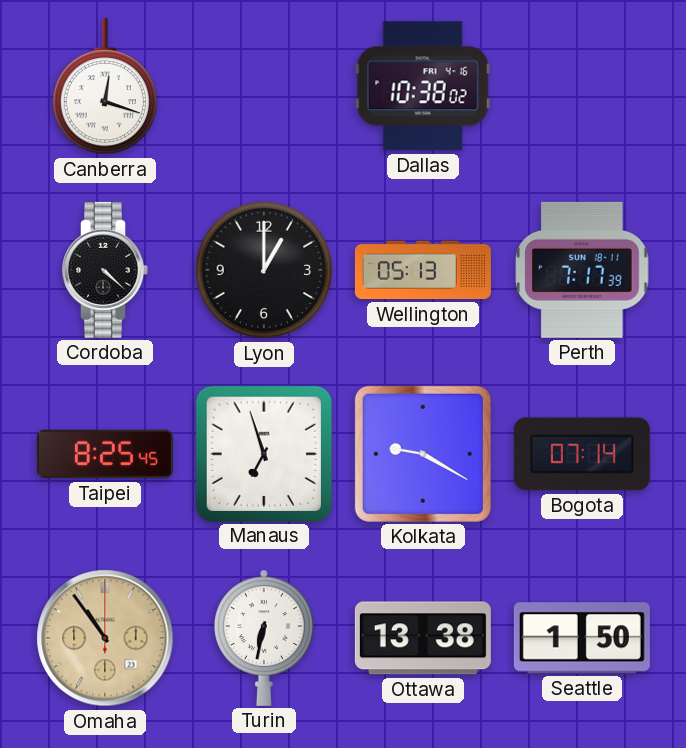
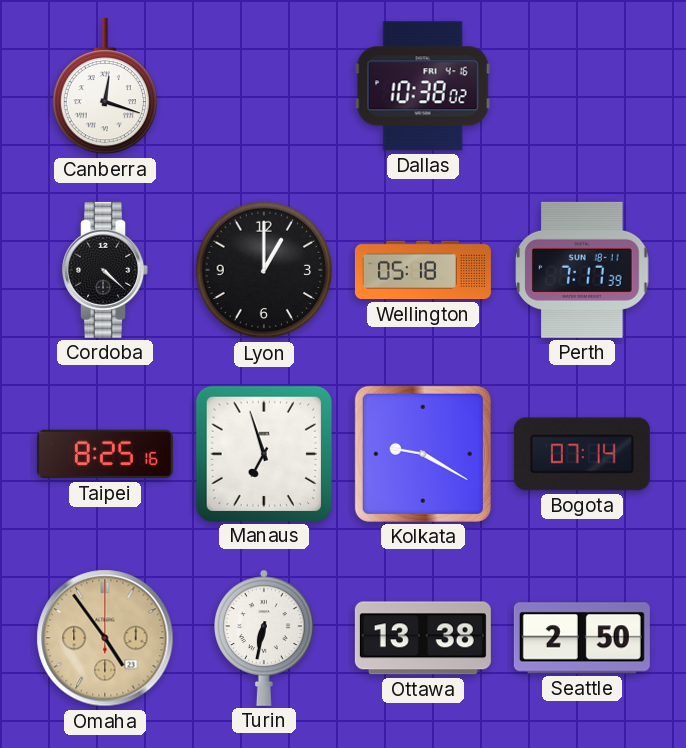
Wellington: 05:13 -> 05:18
Taipei: 8:25:45 -> 8:25:16
Omaha: 10:54 -> 4:54
Seattle: 1:50 -> 2:50
